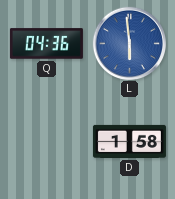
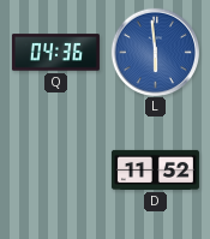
D: 1:58 -> 11:52
